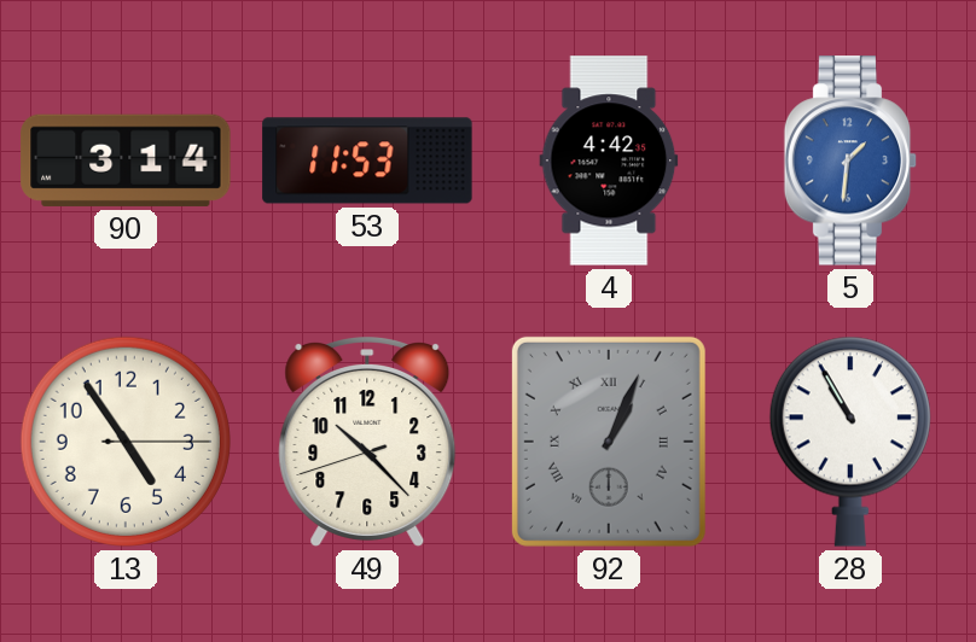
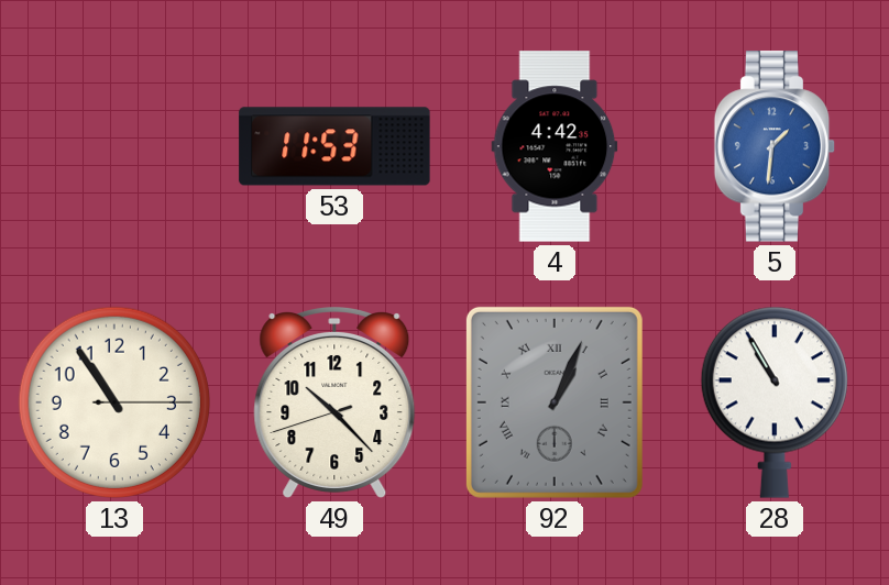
90: 3:14 -> none
13: 4:54 -> 10:54
